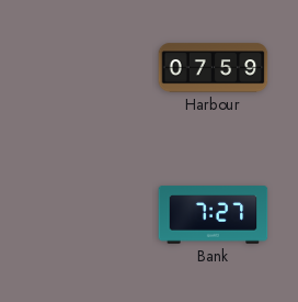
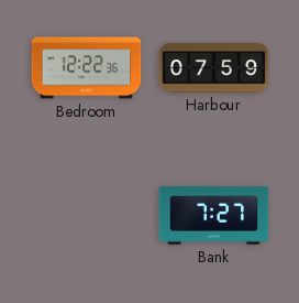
Bedroom: none -> 12:22
